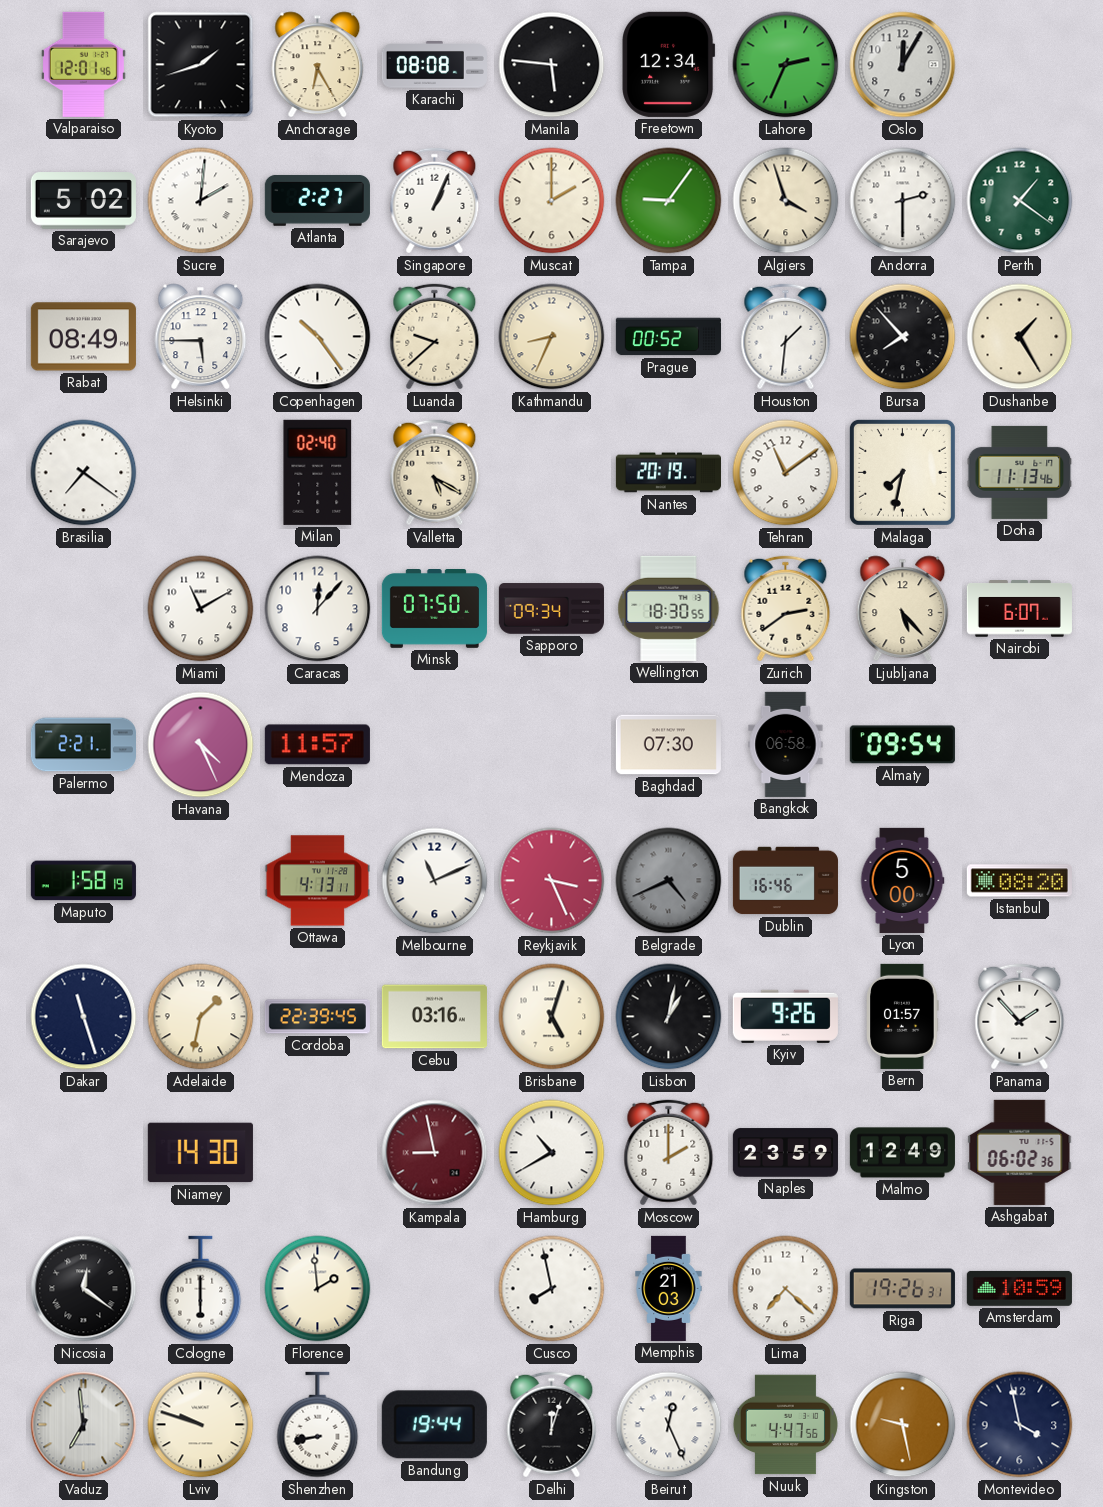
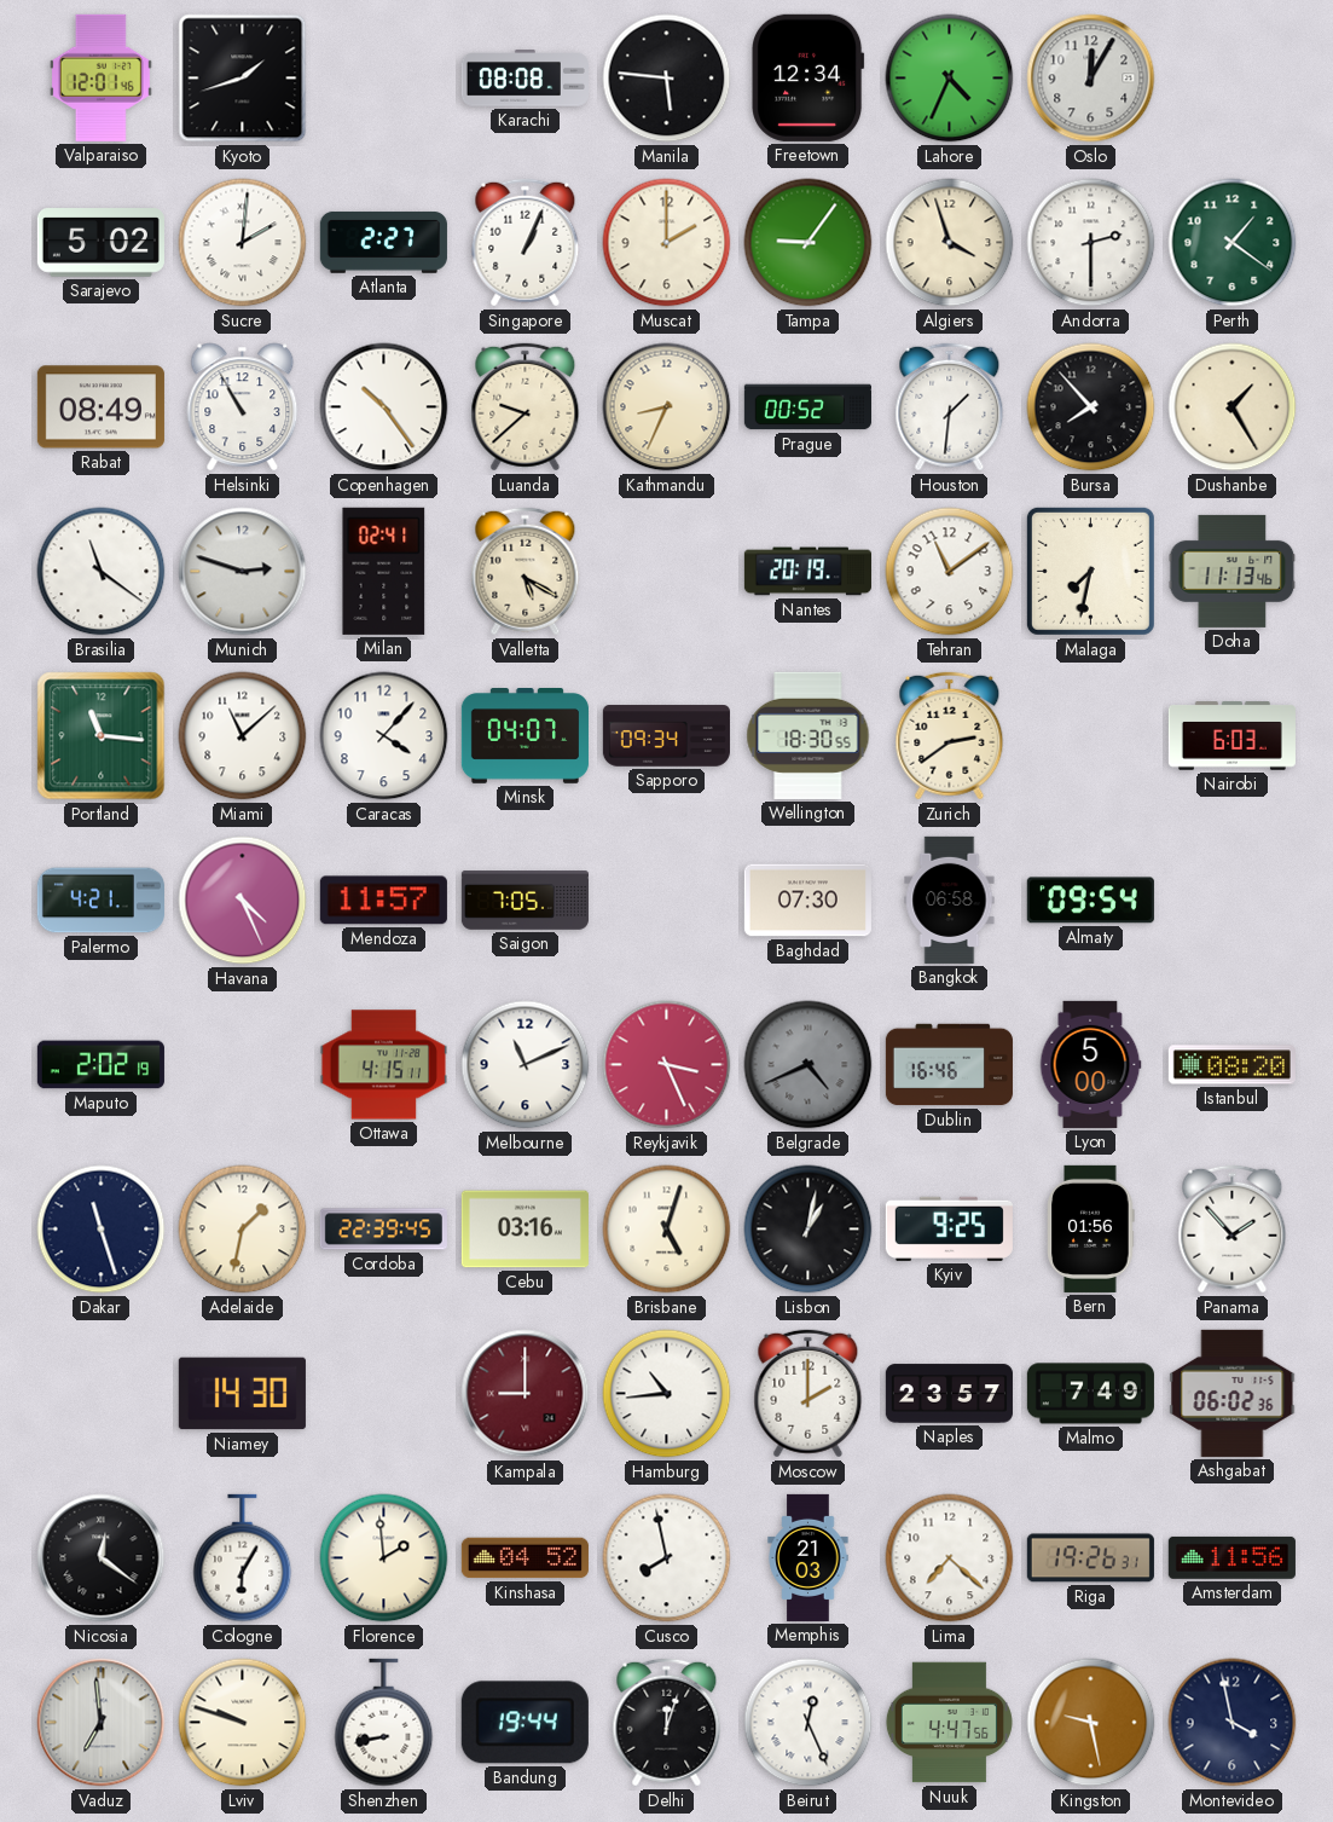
Anchorage: 6:25 -> none
Lahore: 2:34 -> 4:34
Helsinki: 5:45 -> 10:55
Brasilia: 7:21 -> 11:21
Munich: none -> 2:48
Milan: 02:40 -> 02:41
Portland: none -> 11:16
Miami: 11:10 -> 11:08
Caracas: 12:07 -> 4:07
Minsk: 07:50 -> 04:07
Ljubljana: 5:23 -> none
Nairobi: 6:07 -> 6:03
Palermo: 2:21 -> 4:21
Saigon: none -> 7:05
Maputo: 1:58 -> 2:02
Ottawa: 4:13 -> 4:15
Kyiv: 9:26 -> 9:25
Bern: 01:57 -> 01:56
Kampala: 8:58 -> 9:00
Hamburg: 10:40 -> 10:44
Naples: 23:59 -> 23:57
Malmo: 12:49 -> 7:49
Cologne: 6:00 -> 6:05
Kinshasa: none -> 04:52
Amsterdam: 10:59 -> 11:56
